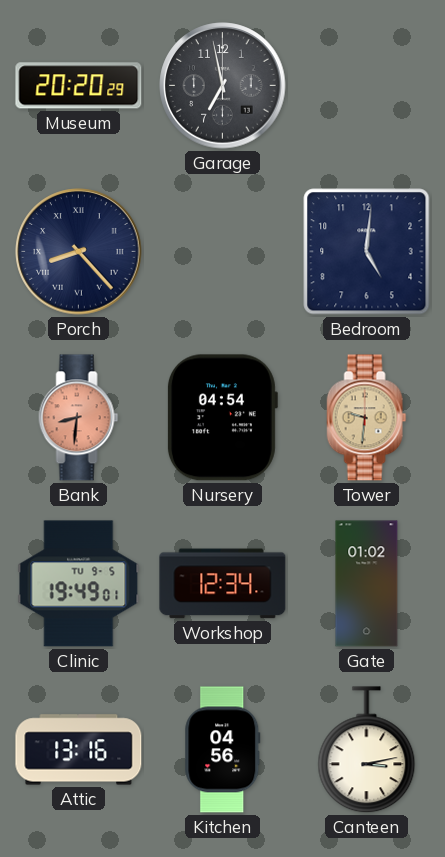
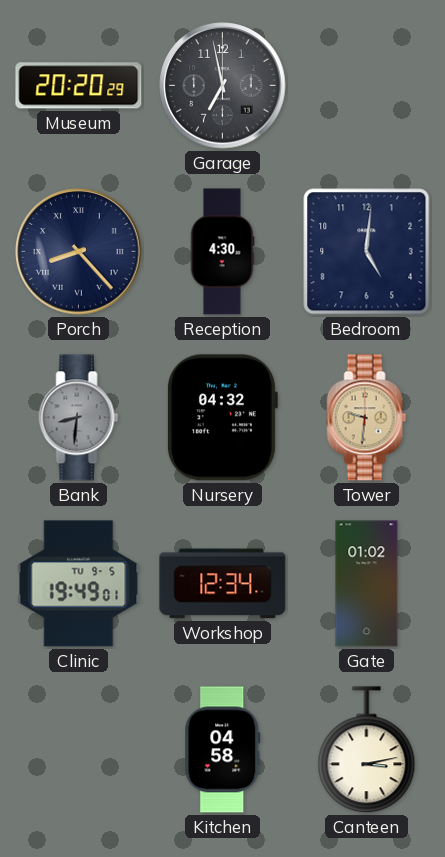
Reception: none -> 4:30
Bank dial: salmon -> grey
Nursery: 04:54 -> 04:32
Attic: 13:16 -> none
Kitchen: 04:56 -> 04:58
